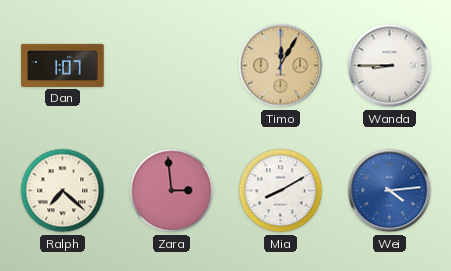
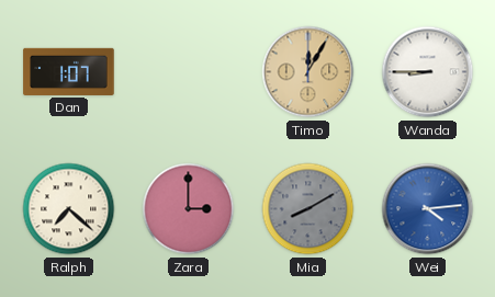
Zara: 2:59 -> 3:00
Mia dial: white -> grey
